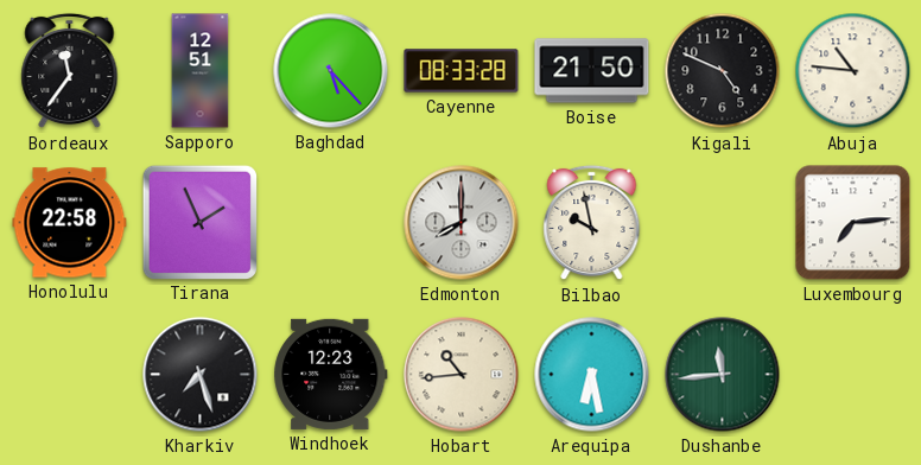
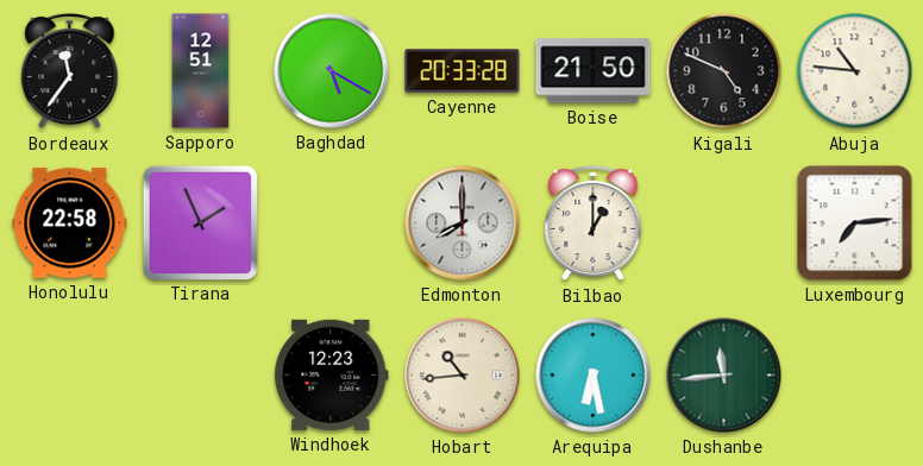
Baghdad: 5:23 -> 5:20
Cayenne: 08:33 -> 20:33
Bilbao: 9:58 -> 1:00
Kharkiv: 7:27 -> none
